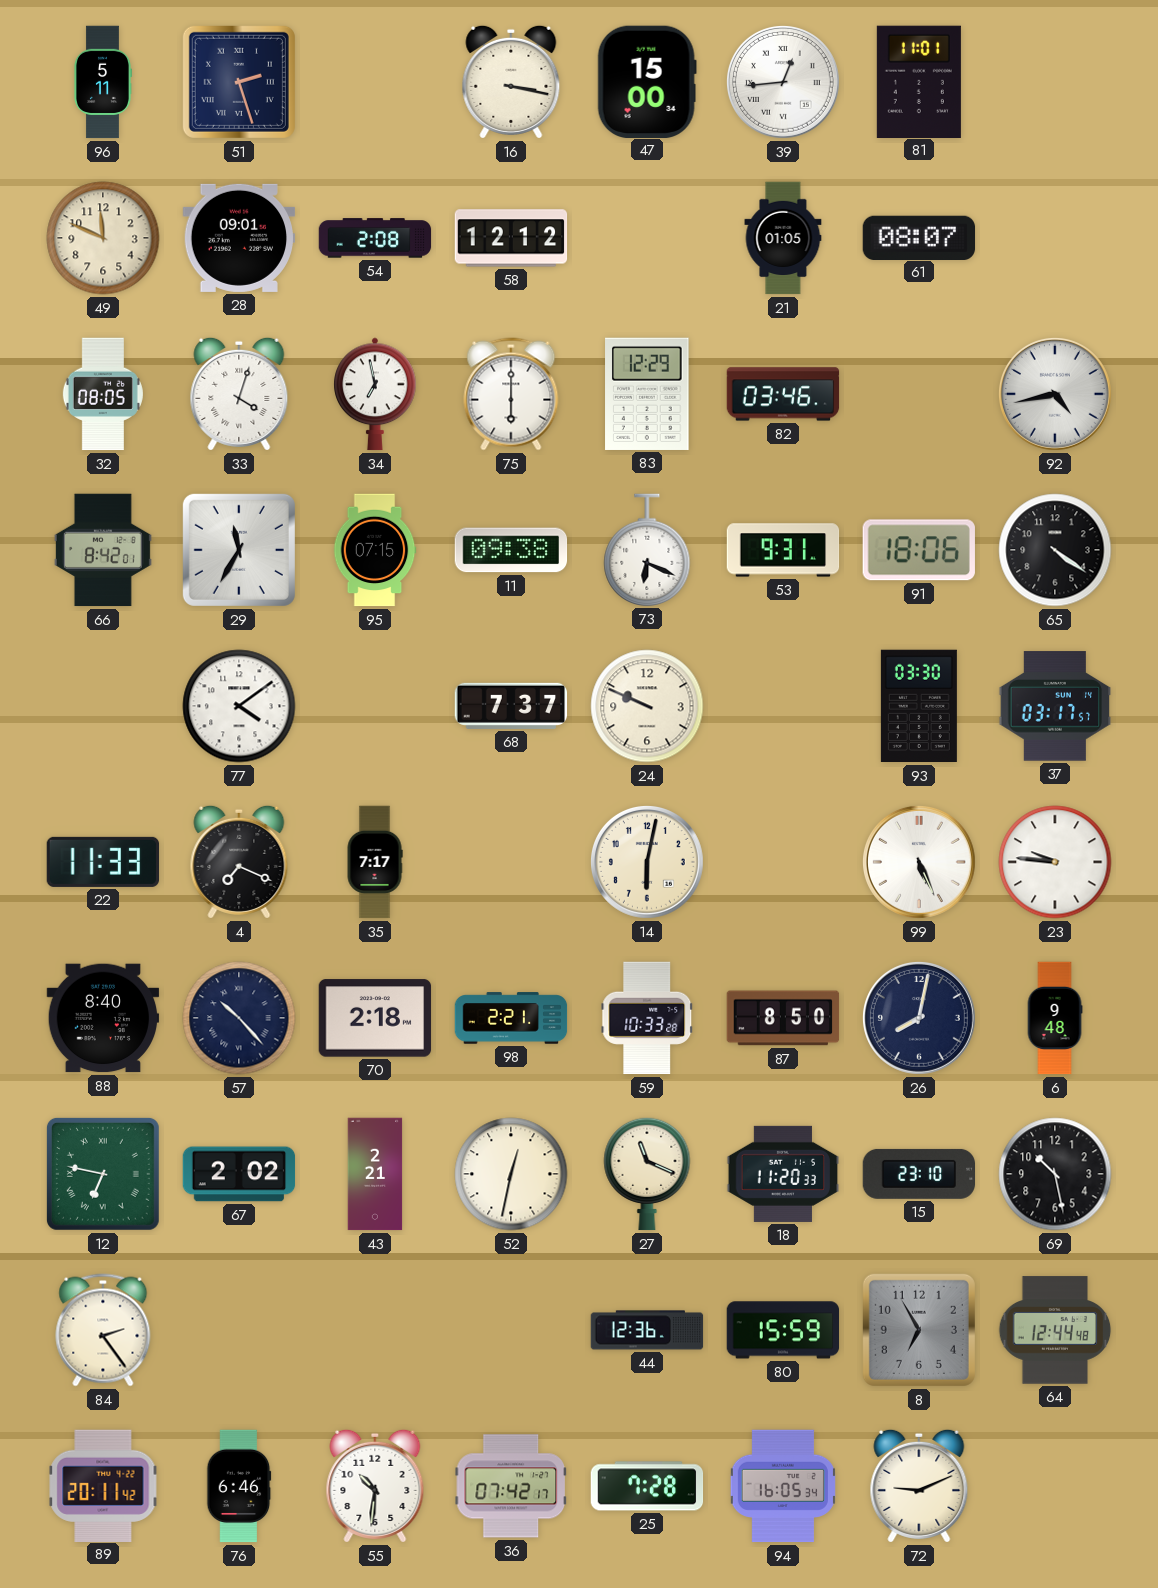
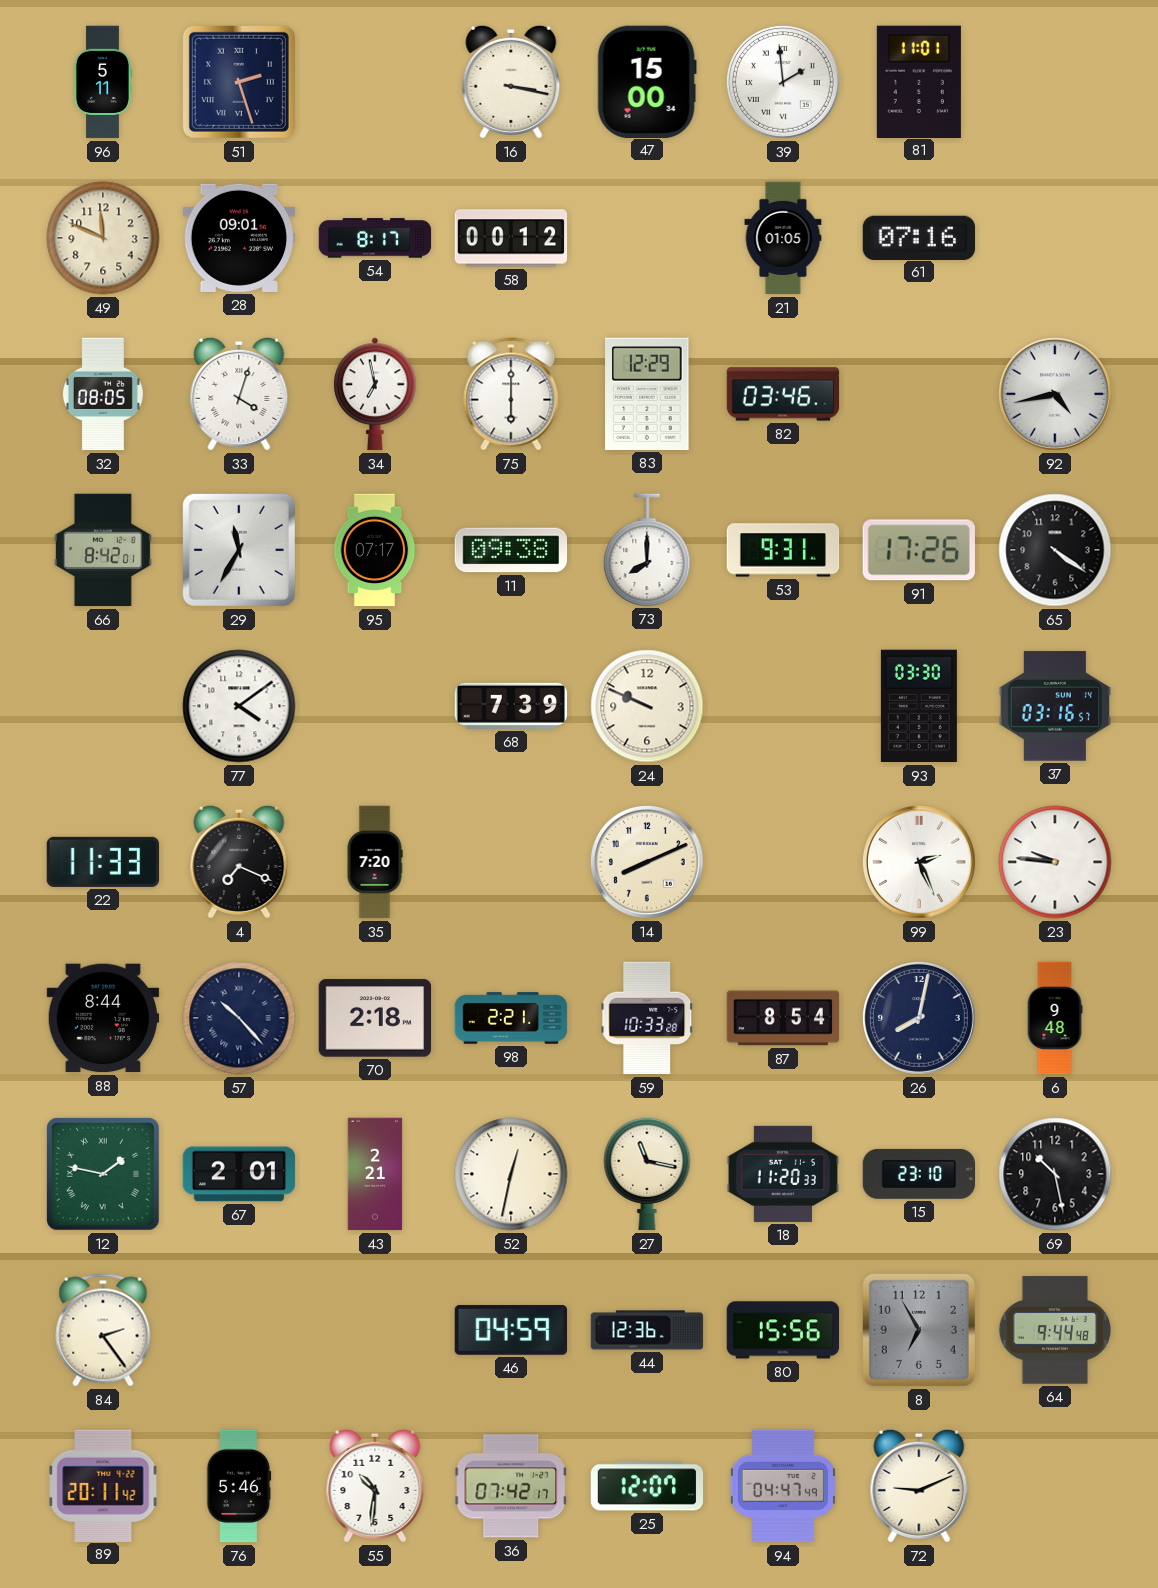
39: 12:44 -> 1:59
54: 2:08 -> 8:17
58: 12:12 -> 00:12
61: 08:07 -> 07:16
95: 07:15 -> 07:17
73: 6:19 -> 8:00
91: 18:06 -> 17:26
68: 7:37 -> 7:39
37: 03:17 -> 03:16
35: 7:17 -> 7:20
14: 6:02 -> 8:11
99: 5:26 -> 2:26
88: 8:40 -> 8:44
87: 8:50 -> 8:54
12: 6:47 -> 1:47
67: 2:02 -> 2:01
27: 11:19 -> 11:17
46: none -> 04:59
80: 15:59 -> 15:56
64: 12:44 -> 9:44
76: 6:46 -> 5:46
25: 7:28 -> 12:07
94: 16:05 -> 04:47
